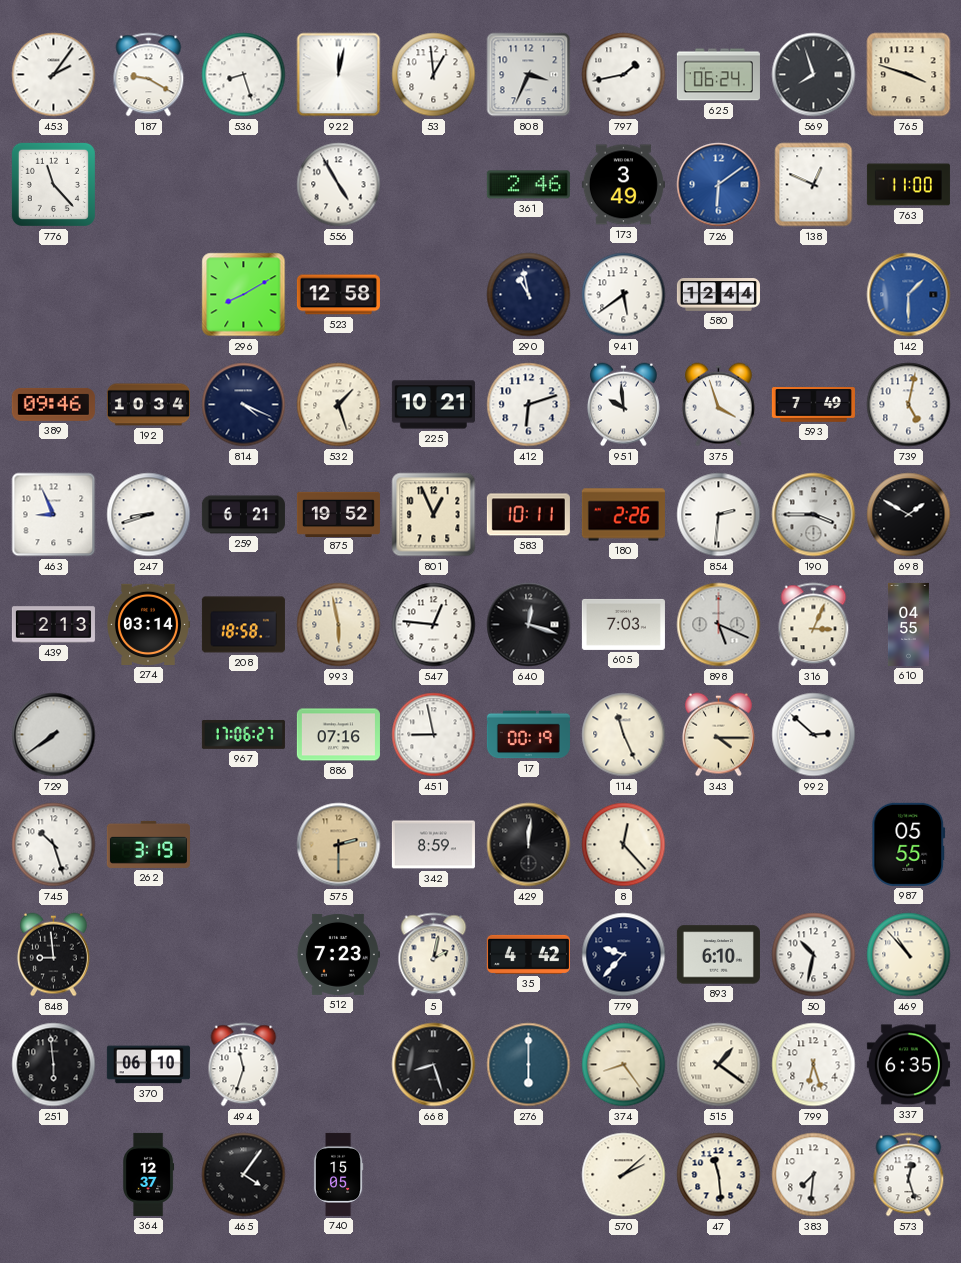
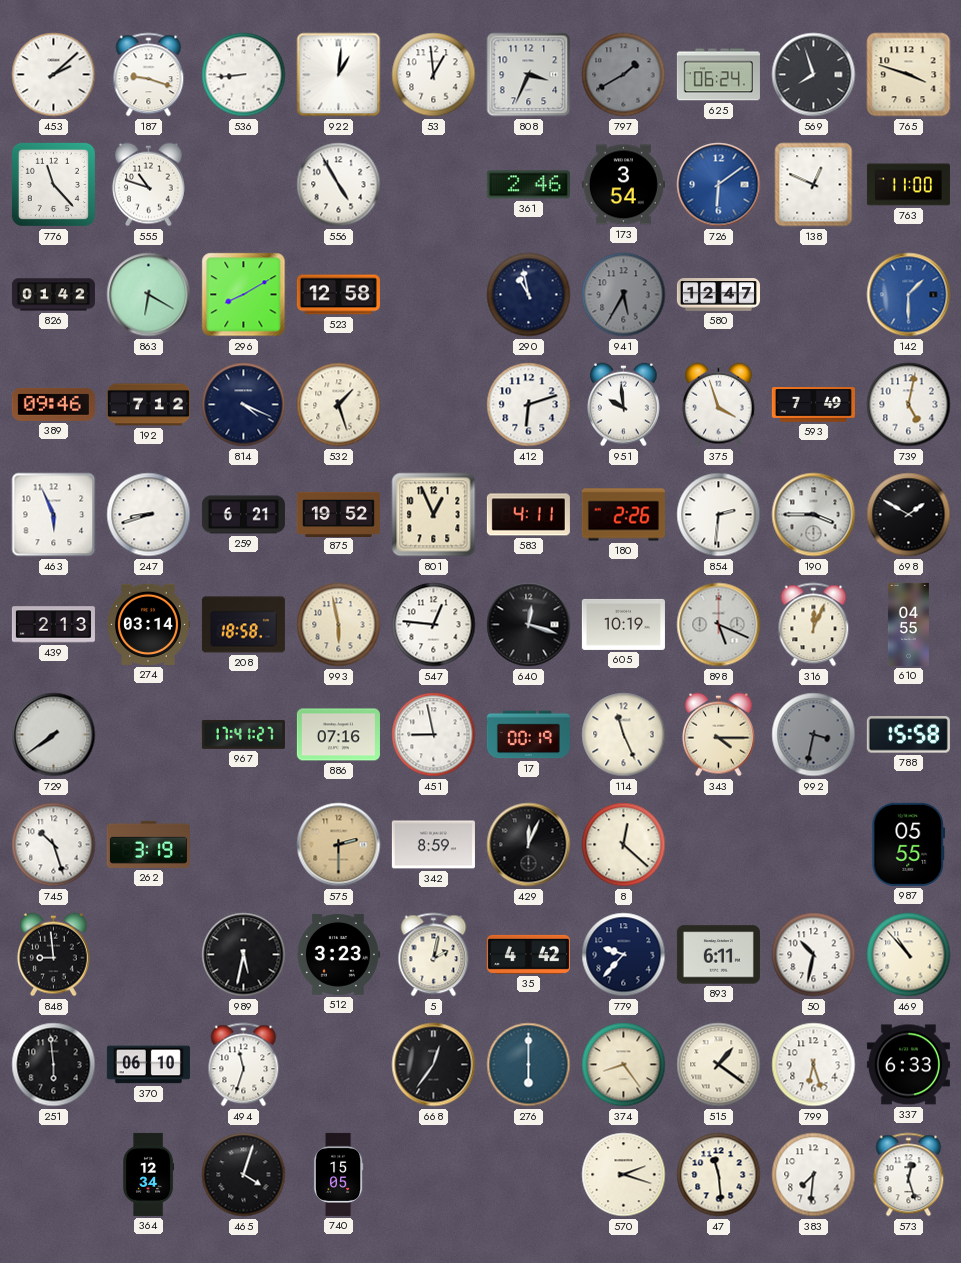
453: 2:06 -> 2:08
187: 9:20 -> 9:18
536: 8:27 -> 8:44
922: 12:02 -> 1:01
797: 1:43 -> 1:40
797 dial: white -> grey
555: none -> 10:48
173: 3:49 -> 3:54
826: none -> 01:42
863: none -> 6:20
941: 5:39 -> 5:35
941 dial: white -> grey
580: 12:44 -> 12:47
192: 10:34 -> 7:12
225: 10:21 -> none
463: 8:56 -> 5:56
583: 10:11 -> 4:11
605: 7:03 -> 10:19
316: 3:04 -> 12:04
967: 17:06 -> 17:41
992: 2:52 -> 3:32
992 dial: white -> grey
788: none -> 15:58
429: 12:01 -> 12:04
8: 12:23 -> 12:22
989: none -> 5:32
512: 7:23 -> 3:23
893: 6:10 -> 6:11
668: 8:27 -> 12:36
337: 6:35 -> 6:33
364: 12:37 -> 12:34
465: 4:06 -> 4:03
570: 2:08 -> 2:18
